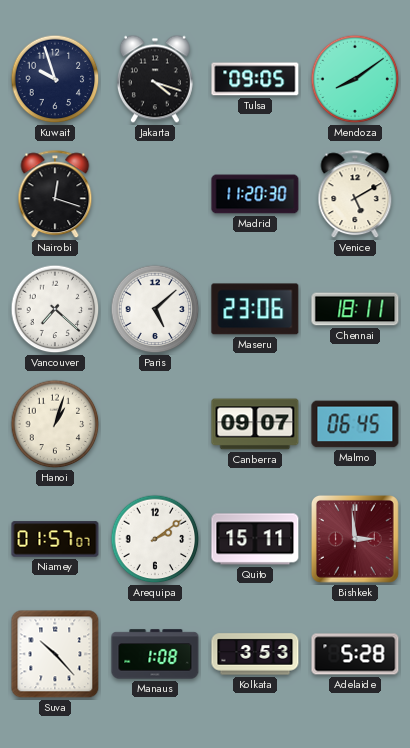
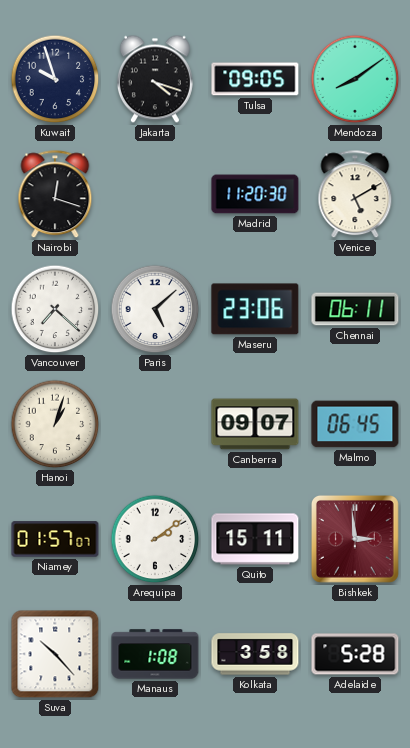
Chennai: 18:11 -> 06:11
Kolkata: 3:53 -> 3:58
